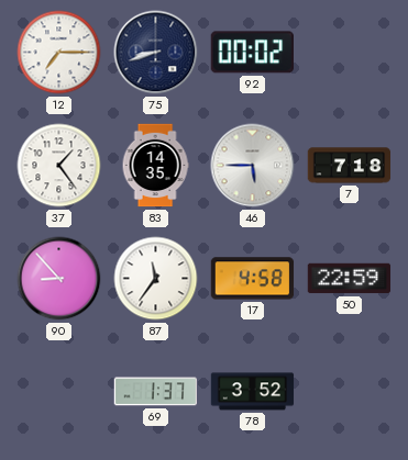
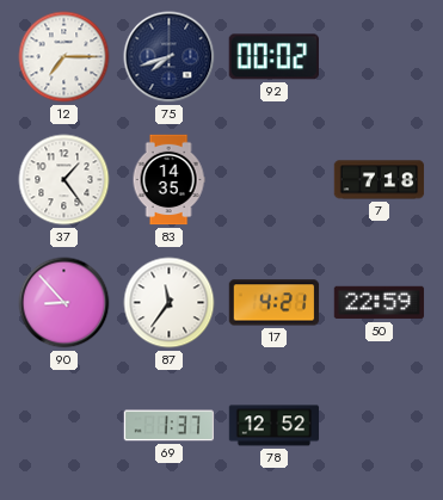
75: 8:42 -> 7:42
46: 5:45 -> none
17: 4:58 -> 4:21
78: 3:52 -> 12:52
